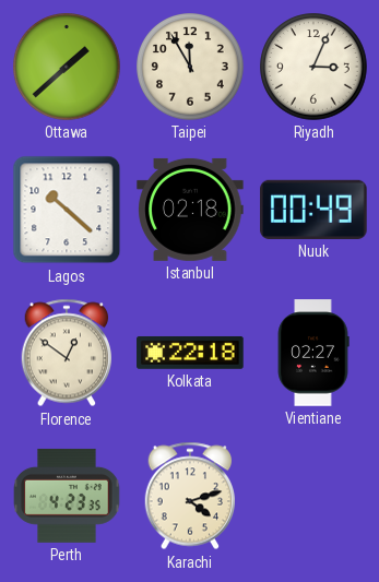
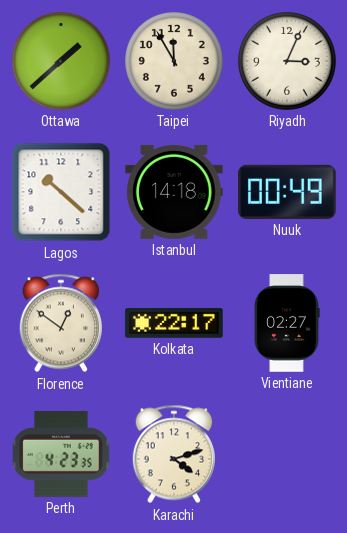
Istanbul: 02:18 -> 14:18
Kolkata: 22:18 -> 22:17
